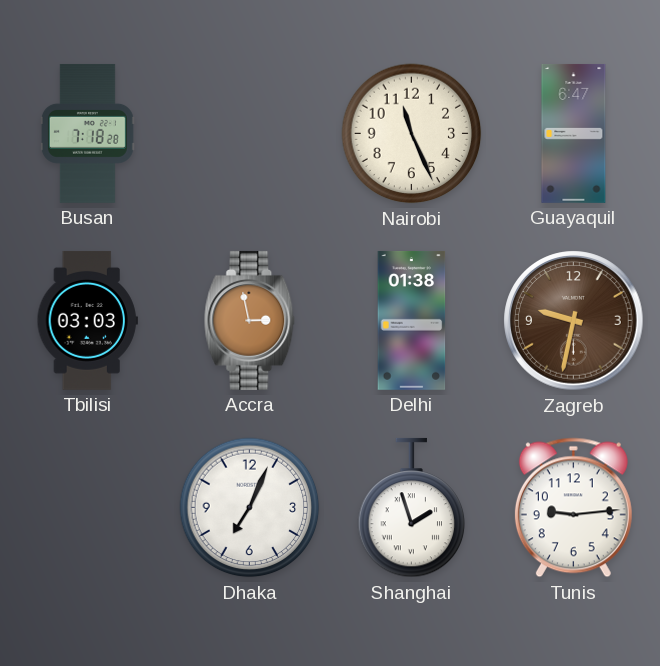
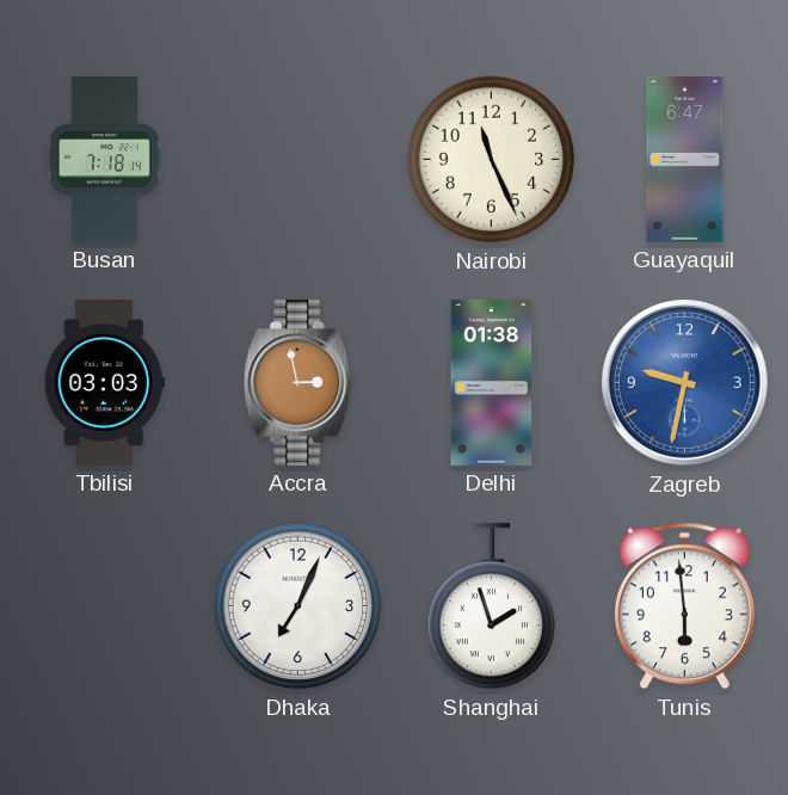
Busan: 7:18:28 -> 7:18:14
Zagreb dial: brown -> blue
Tunis: 9:14 -> 5:59
